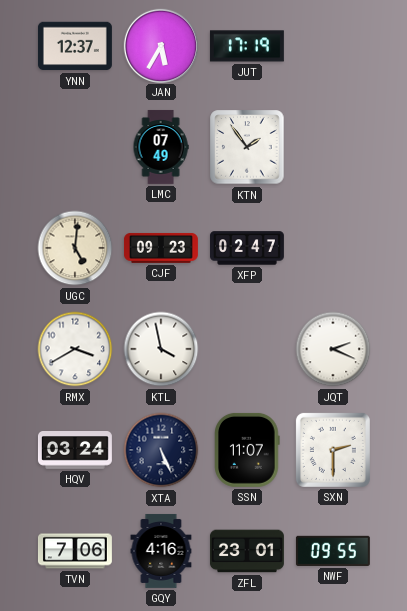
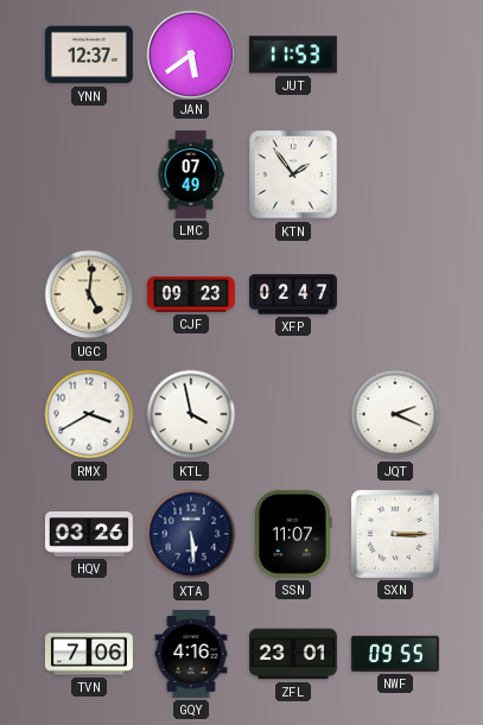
JAN: 5:35 -> 5:39
JUT: 17:19 -> 11:53
HQV: 03:24 -> 03:26
XTA: 5:26 -> 5:29
SXN: 2:30 -> 3:15
